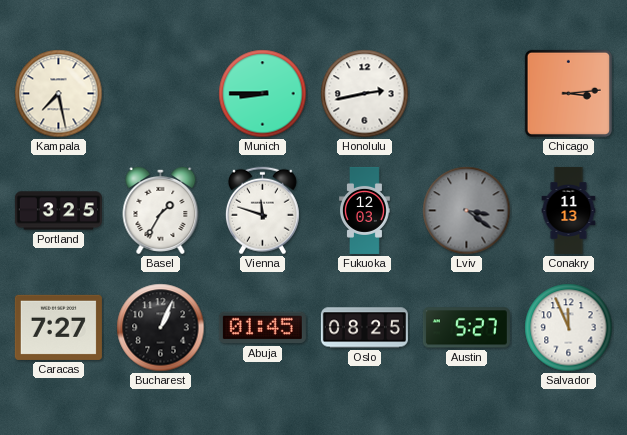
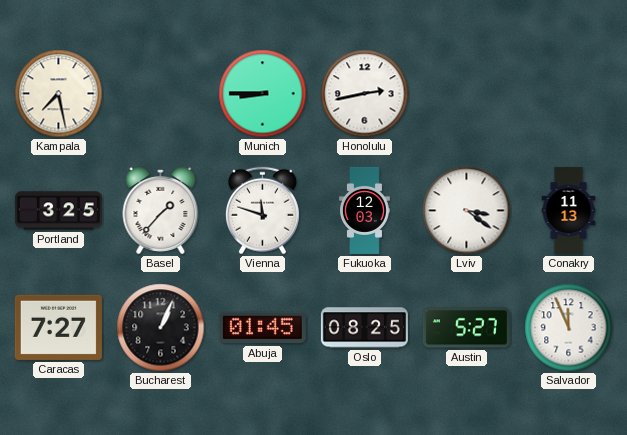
Chicago: 3:14 -> none
Basel: 1:35 -> 1:37
Lviv dial: grey -> white
